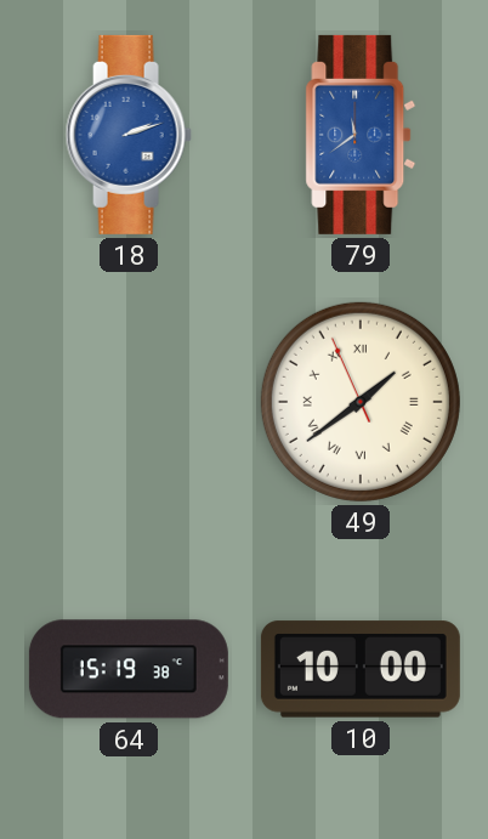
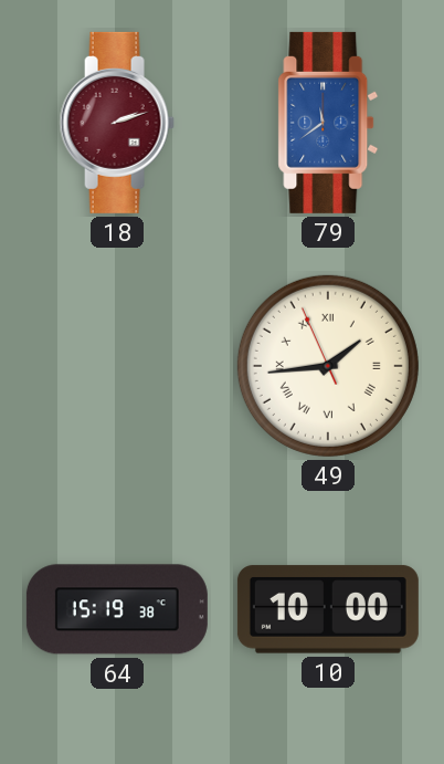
18 dial: blue -> burgundy
49: 1:38 -> 1:43
